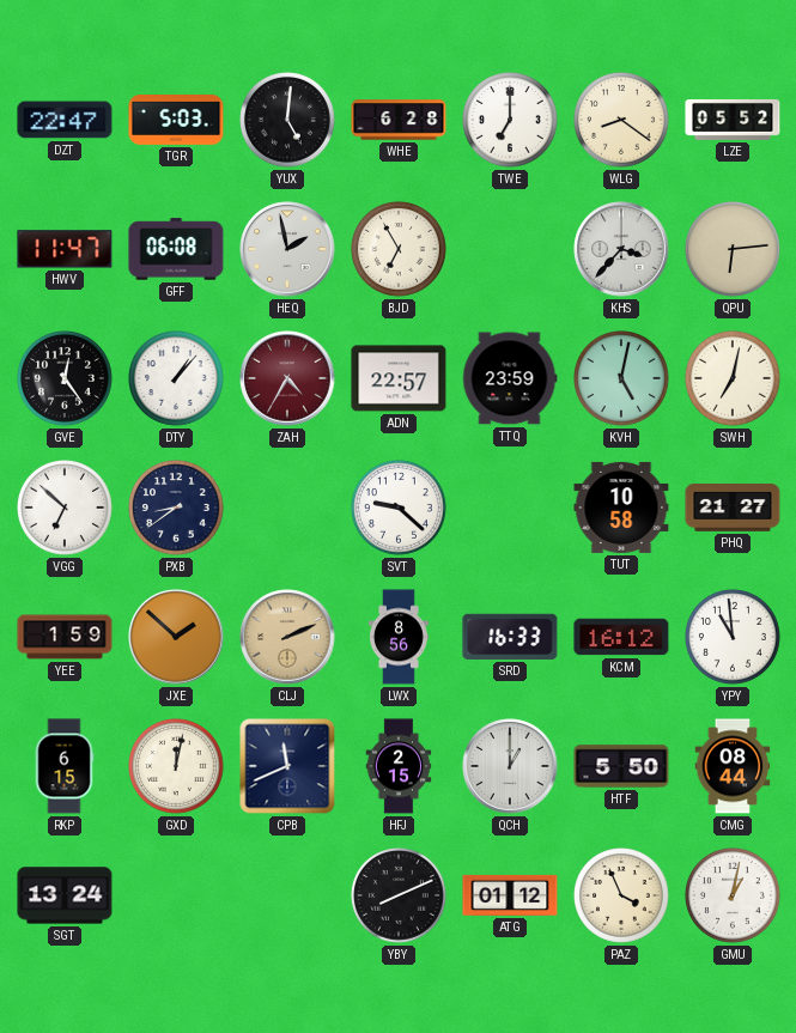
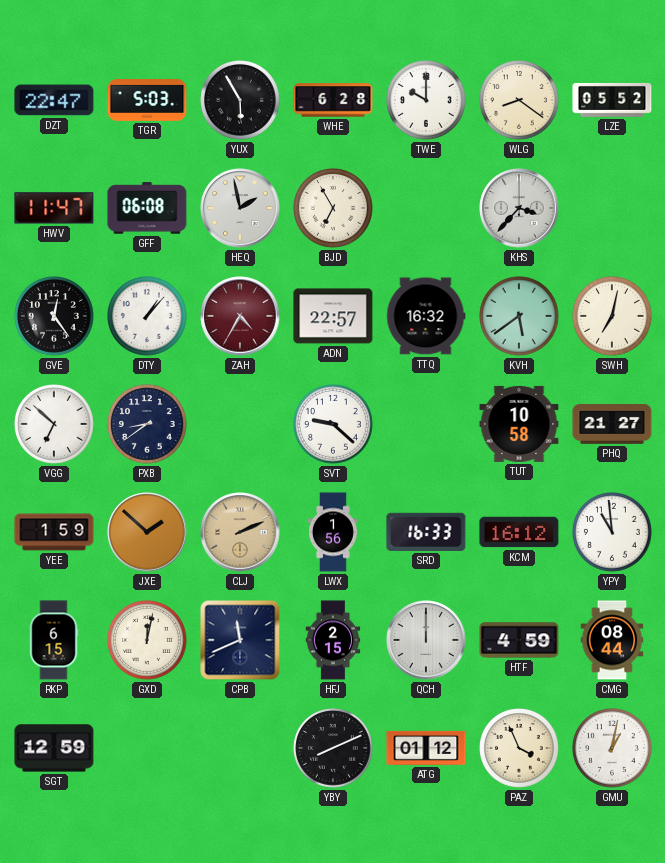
YUX: 5:01 -> 5:55
TWE: 7:00 -> 10:00
QPU: 6:14 -> none
TTQ: 23:59 -> 16:32
KVH: 5:02 -> 5:39
LWX: 8:56 -> 1:56
QCH: 1:00 -> 12:00
HTF: 5:50 -> 4:59
SGT: 13:24 -> 12:59
